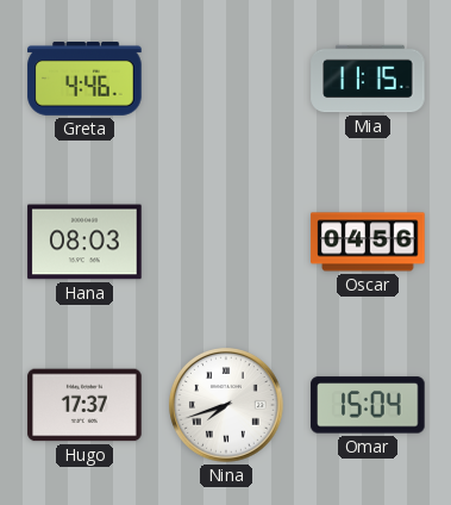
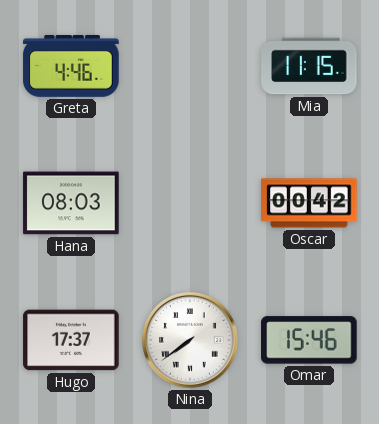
Oscar: 04:56 -> 00:42
Nina: 7:42 -> 7:39
Omar: 15:04 -> 15:46
